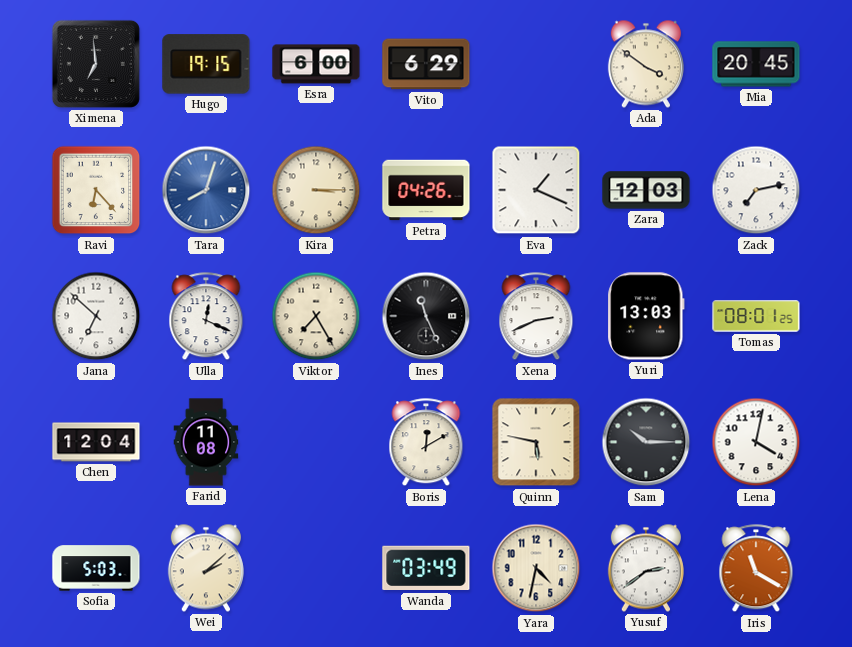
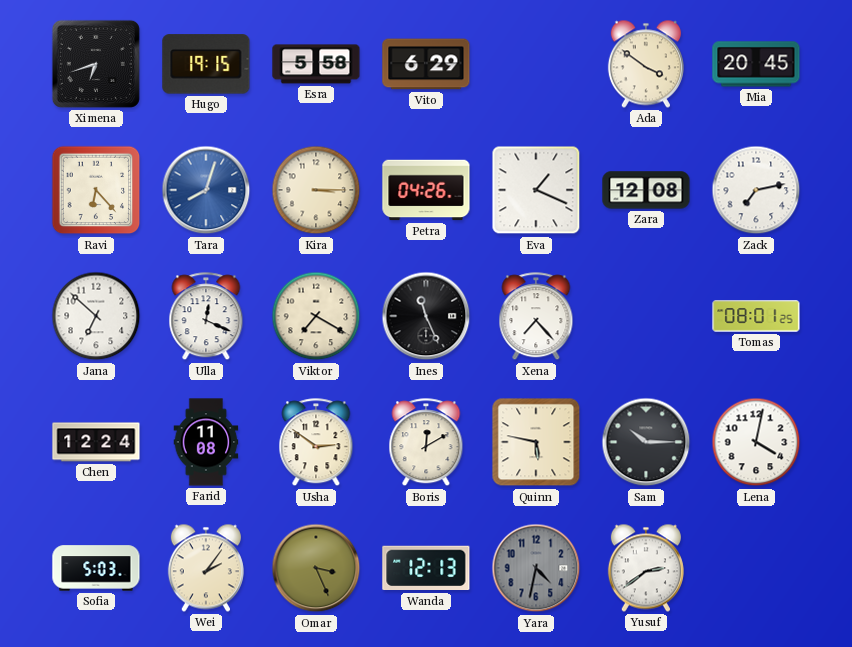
Ximena: 6:59 -> 6:42
Esra: 6:00 -> 5:58
Zara: 12:03 -> 12:08
Viktor: 7:25 -> 7:20
Xena: 2:41 -> 7:23
Yuri: 13:03 -> none
Chen: 12:04 -> 12:24
Usha: none -> 2:51
Wei: 2:08 -> 2:06
Omar: none -> 3:26
Wanda: 03:49 -> 12:13
Yara dial: cream -> grey
Iris: 11:20 -> none
